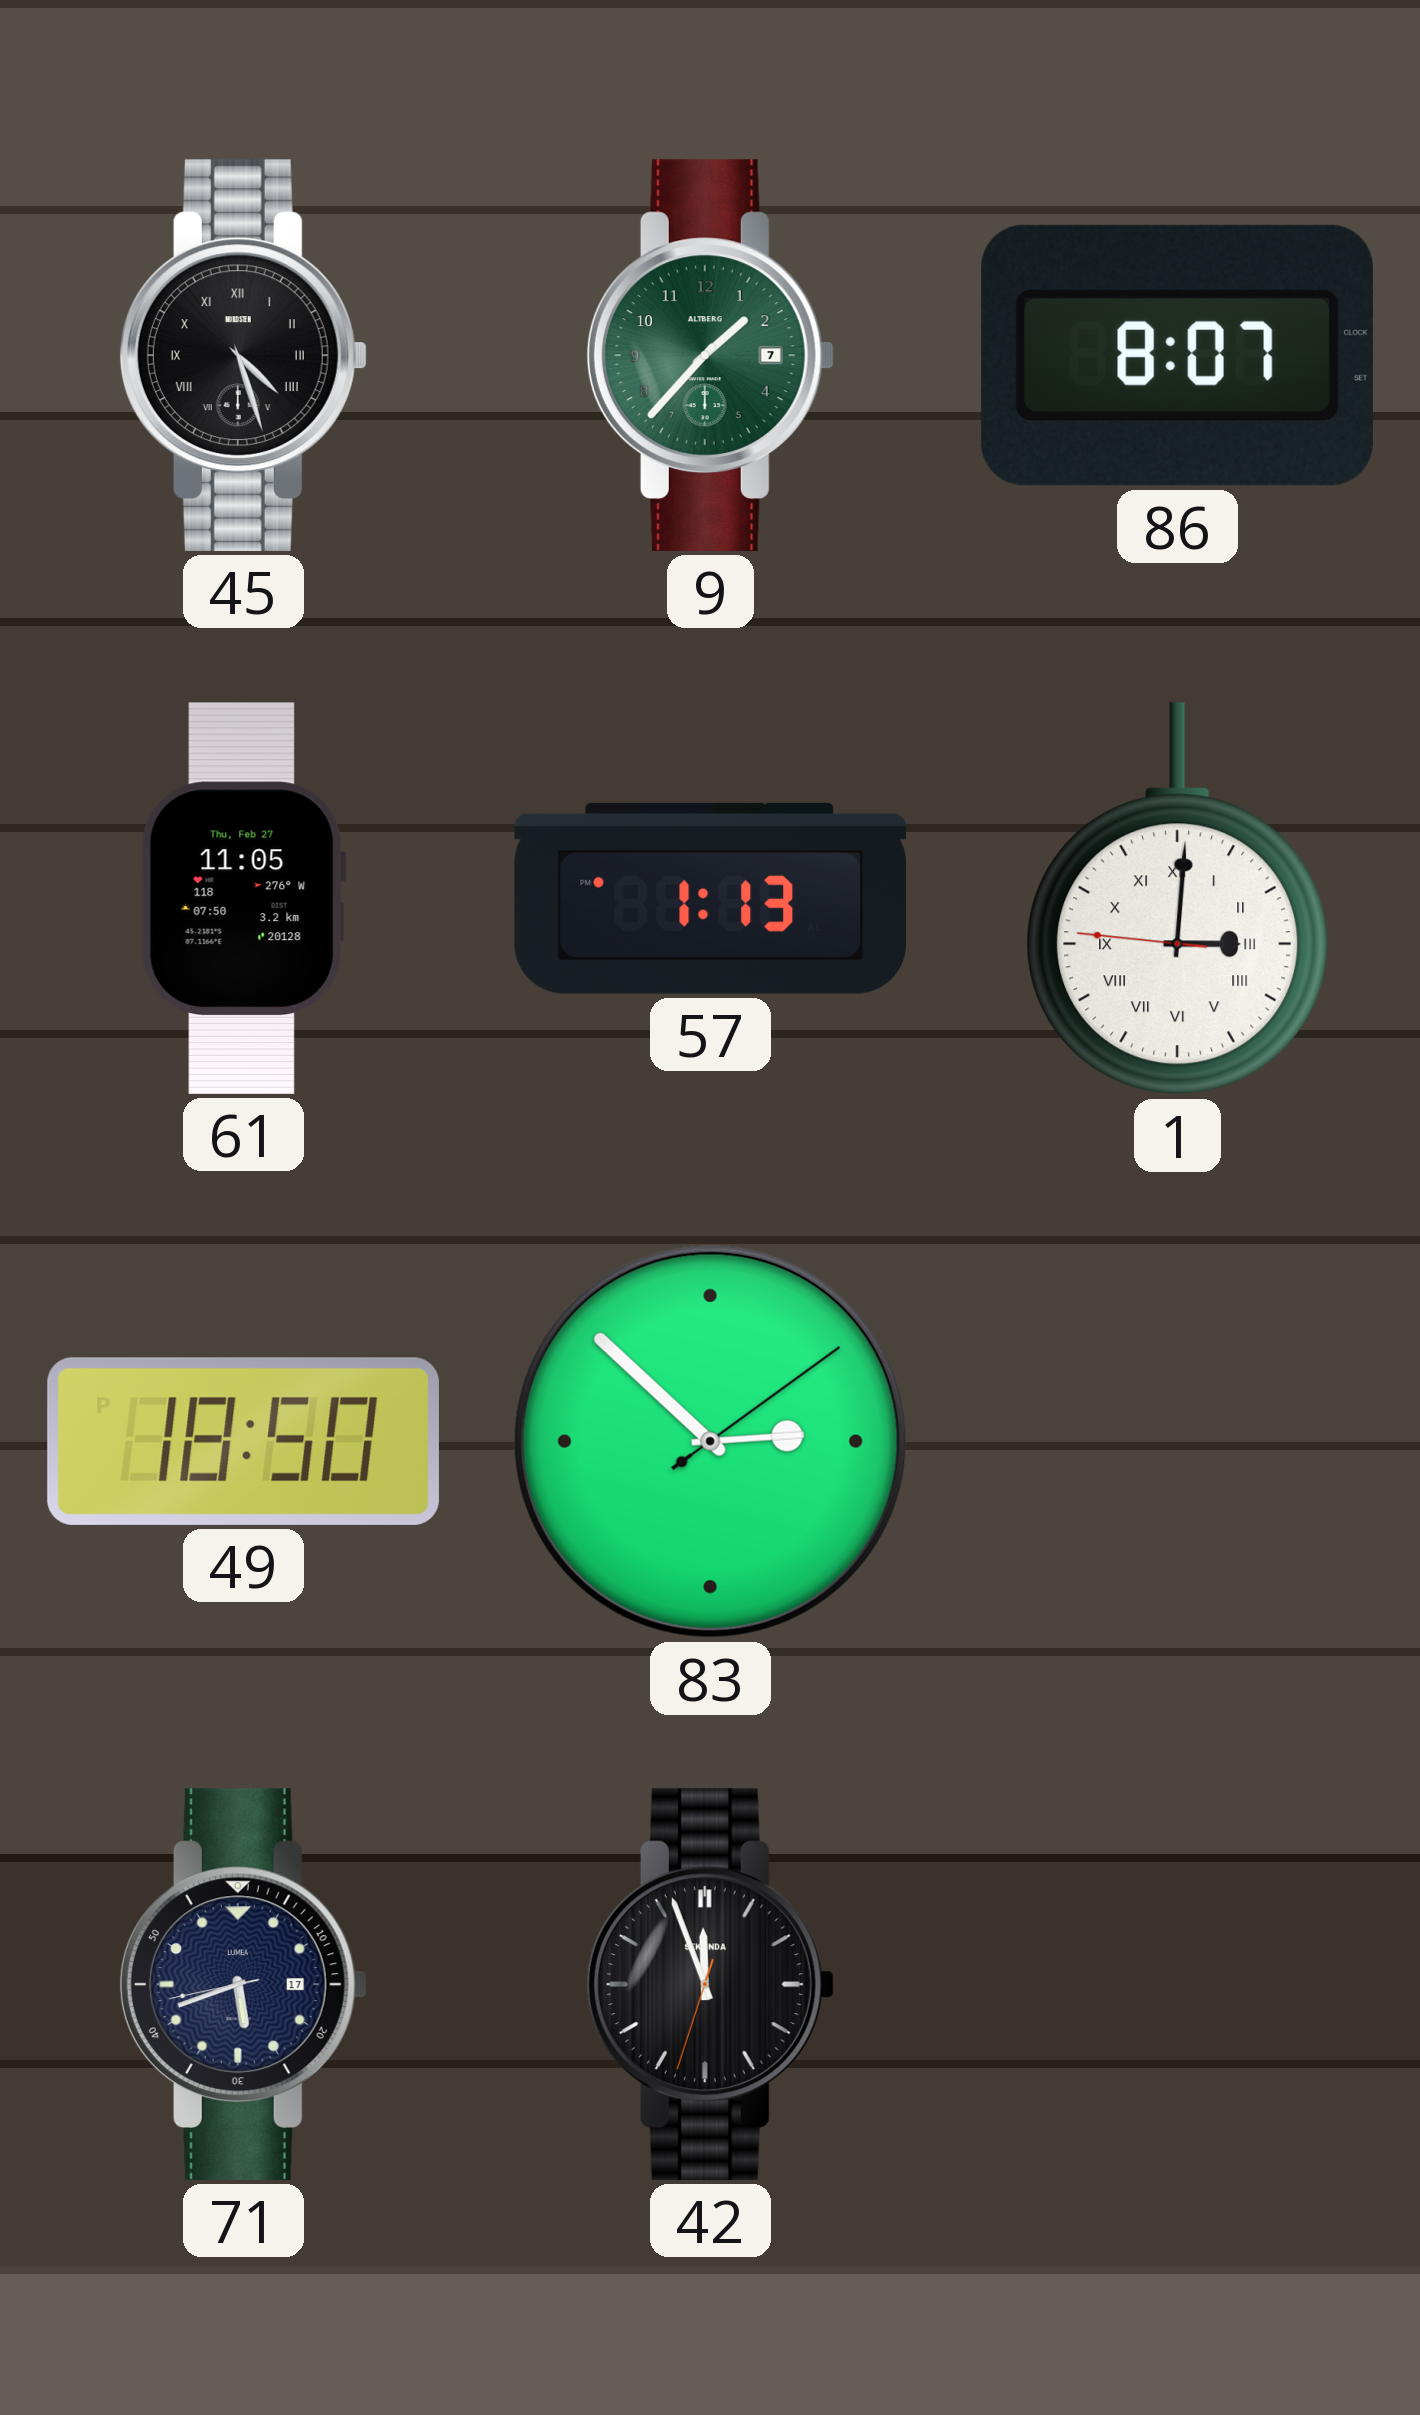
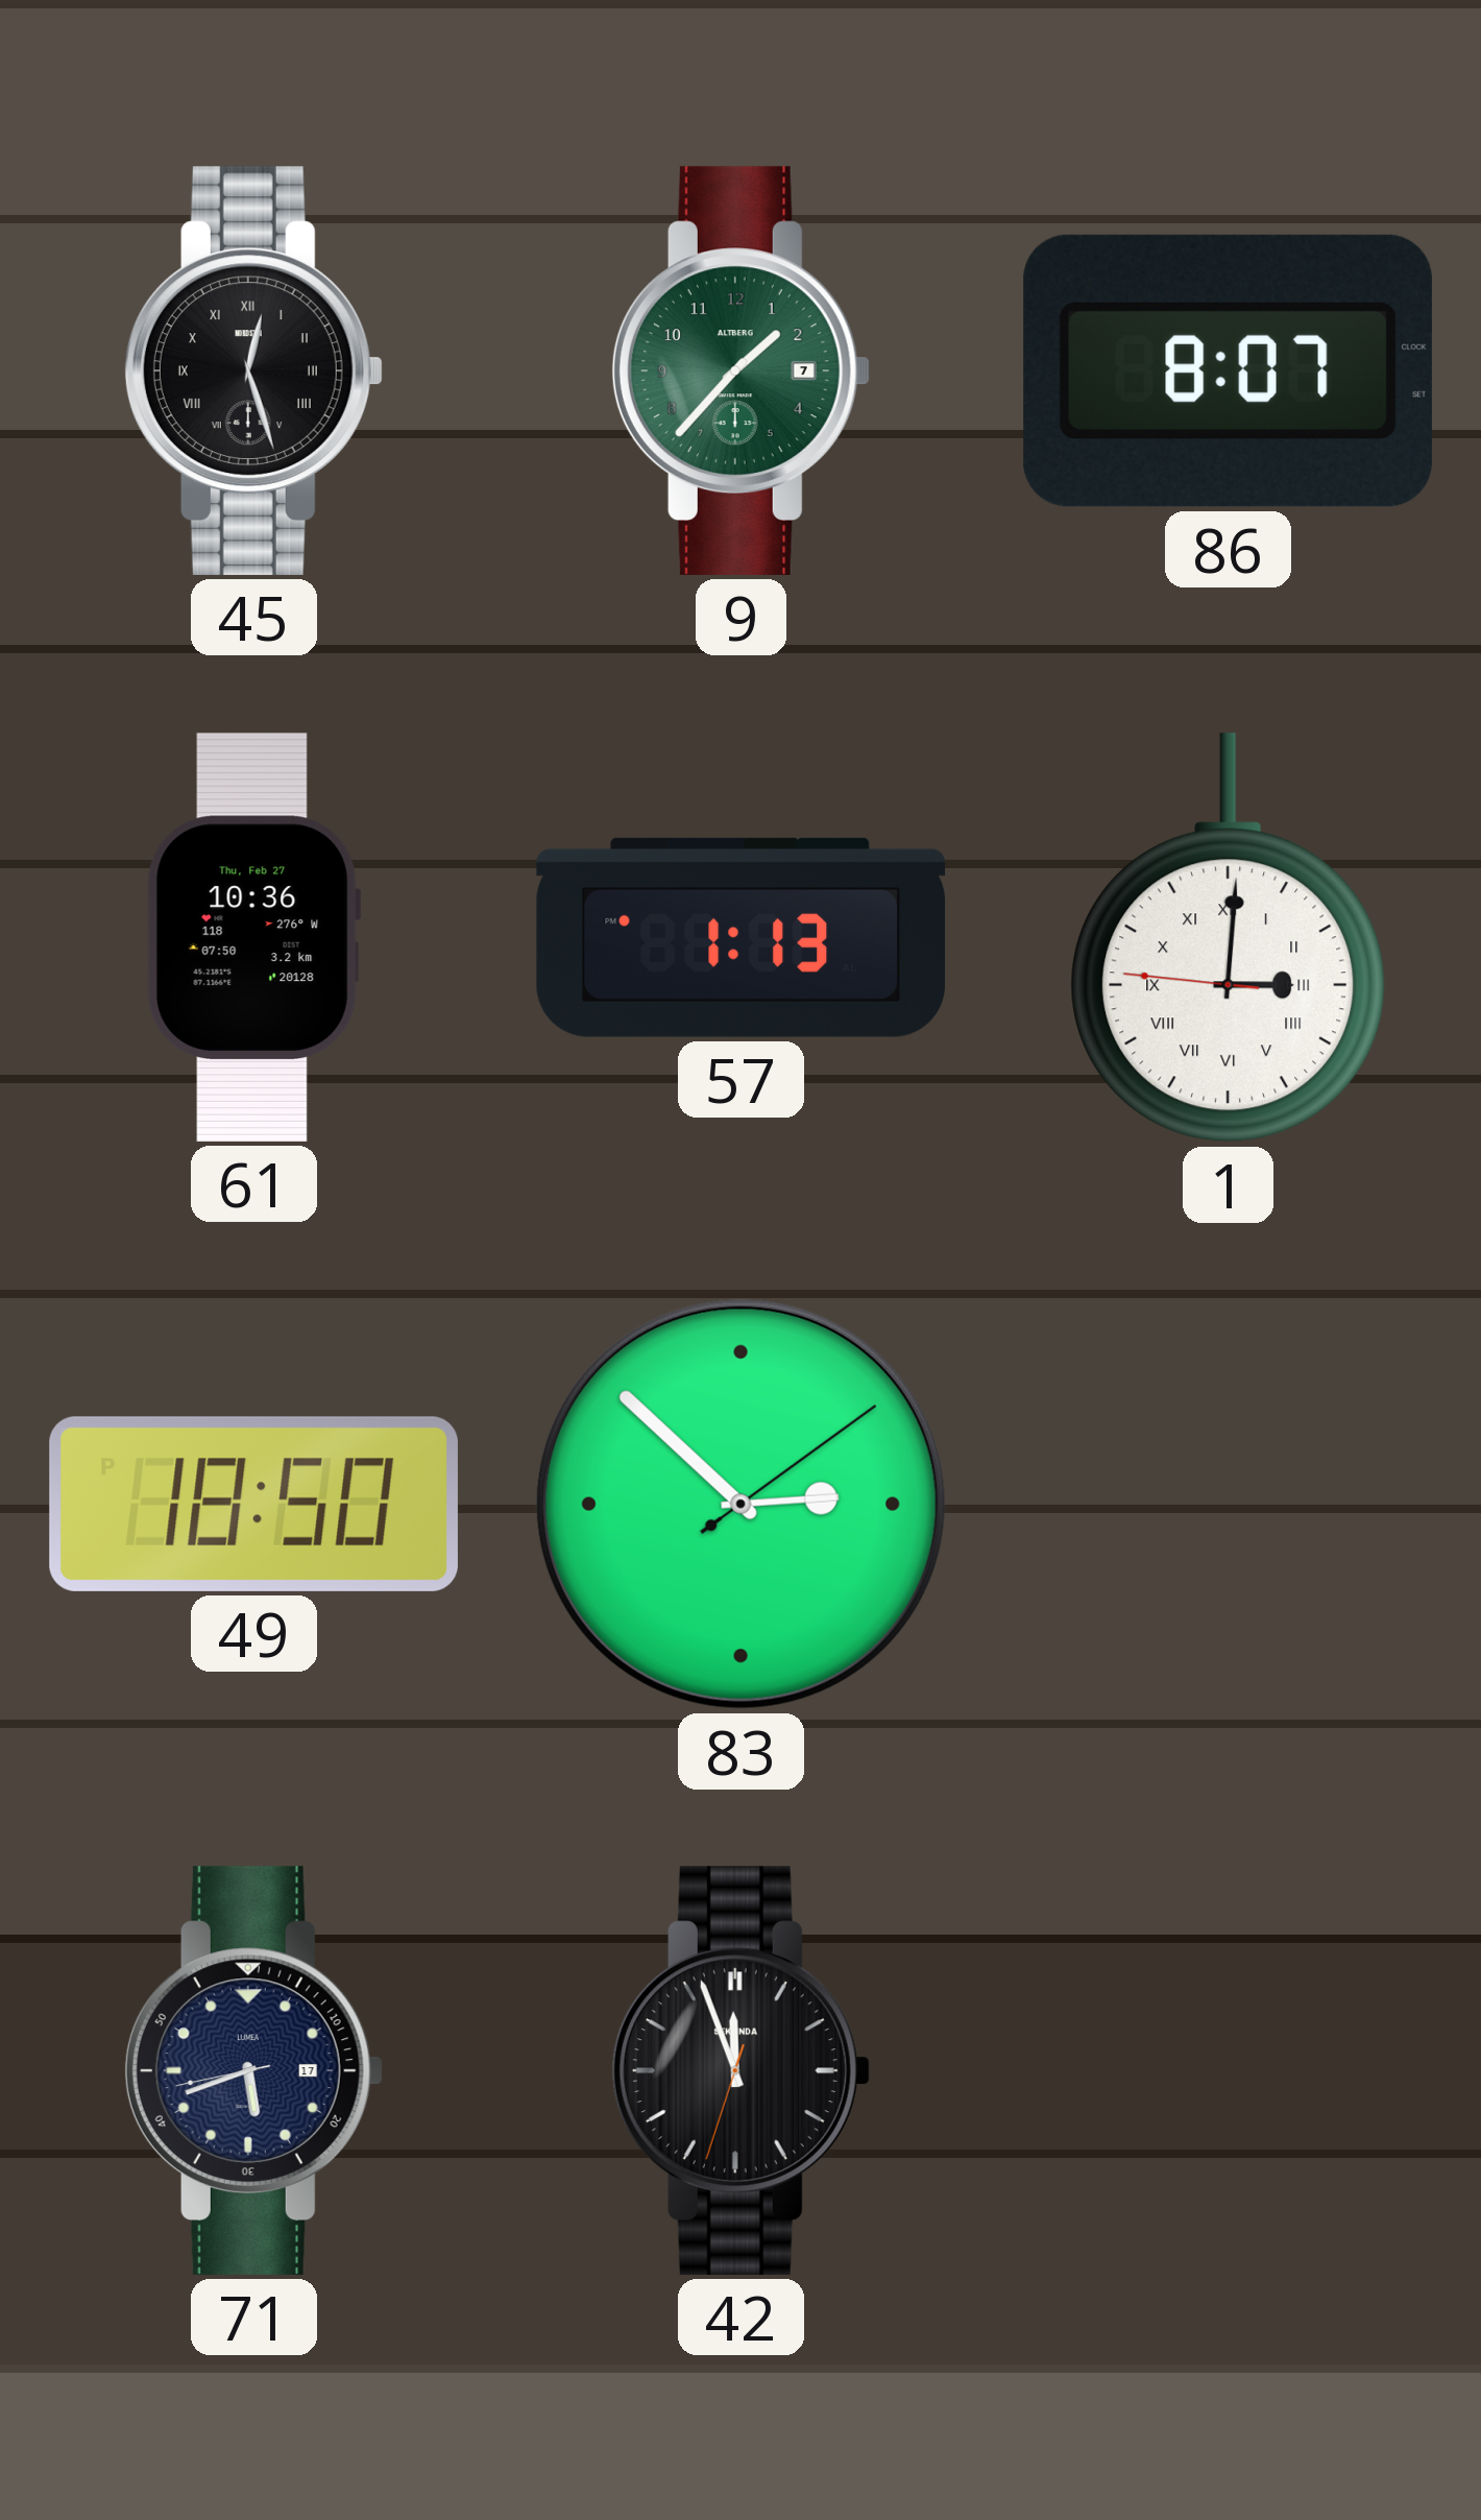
45: 4:27 -> 12:27
61: 11:05 -> 10:36
